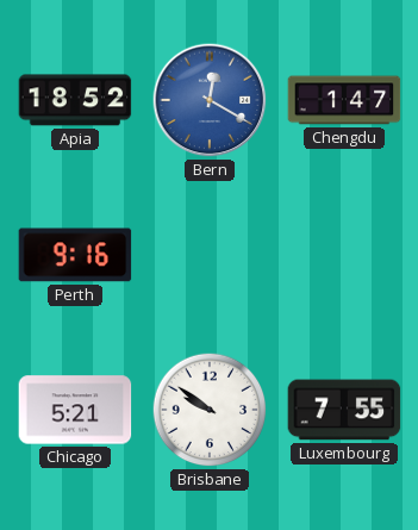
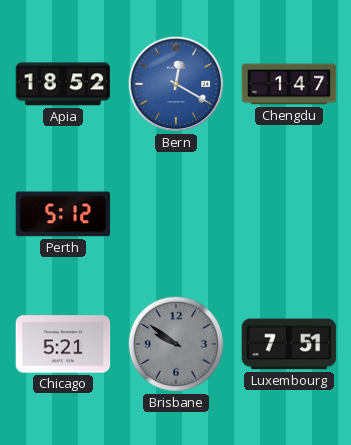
Perth: 9:16 -> 5:12
Brisbane dial: white -> grey
Luxembourg: 7:55 -> 7:51
